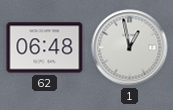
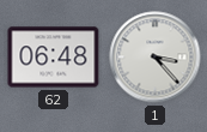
1: 12:58 -> 3:23
